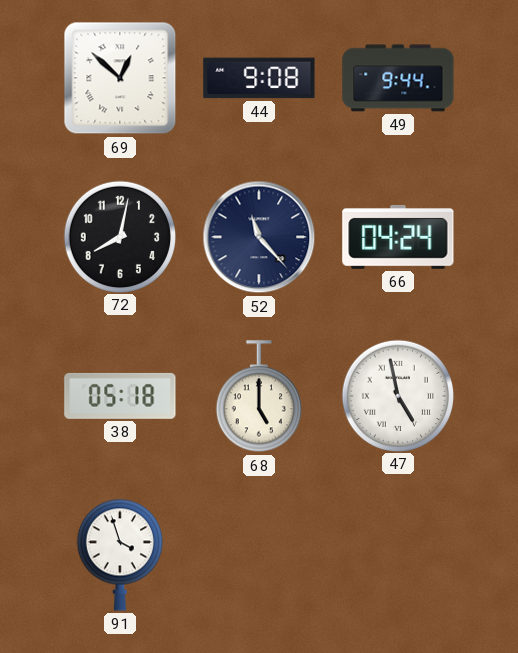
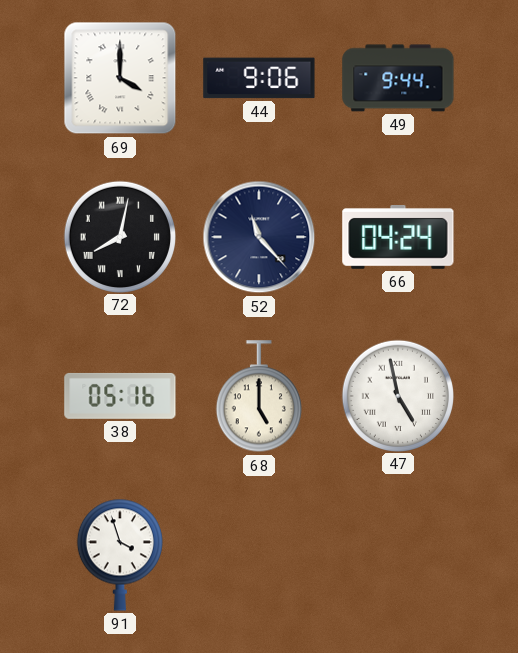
69: 12:52 -> 4:00
44: 9:08 -> 9:06
72 numerals: Arabic -> Roman
38: 05:18 -> 05:16
